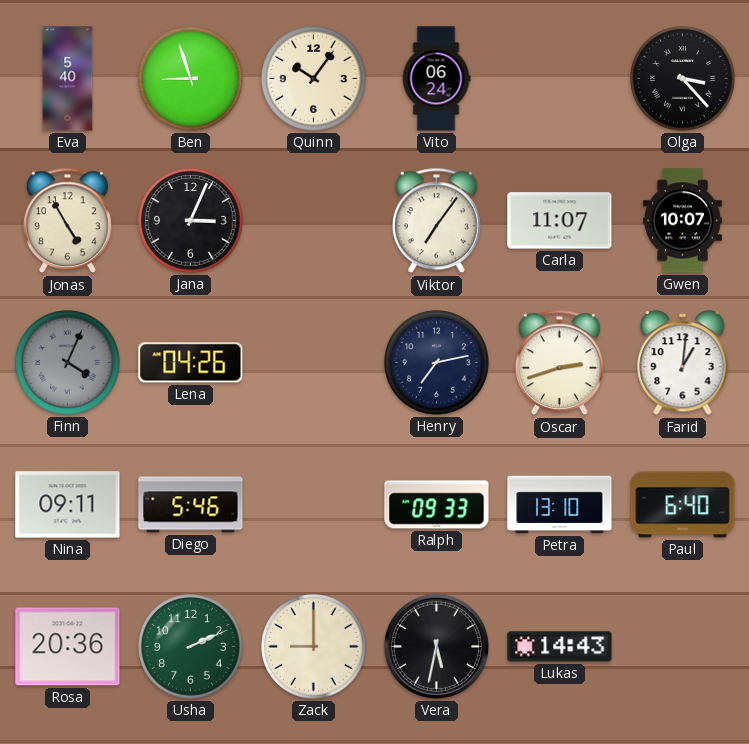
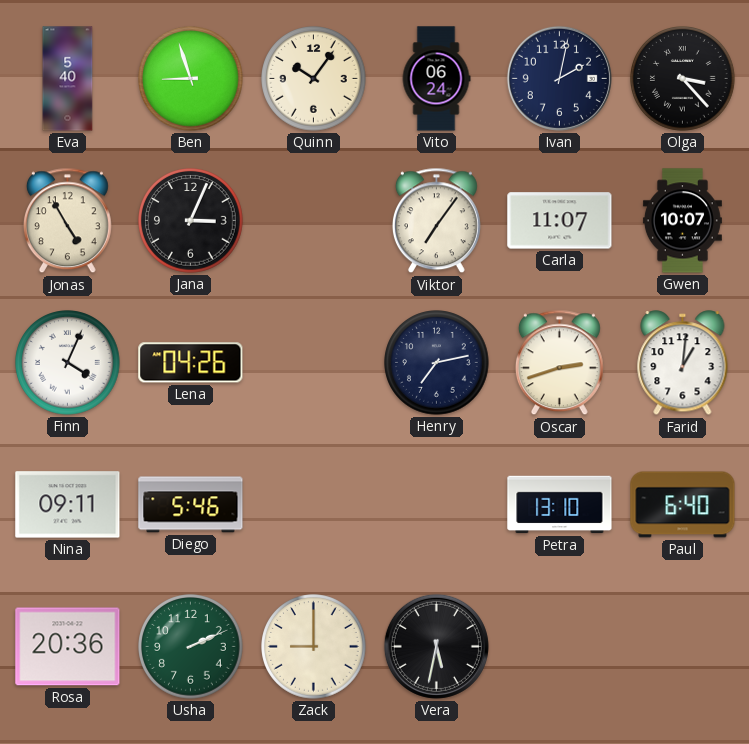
Ivan: none -> 2:02
Finn dial: grey -> white
Ralph: 09:33 -> none
Lukas: 14:43 -> none
